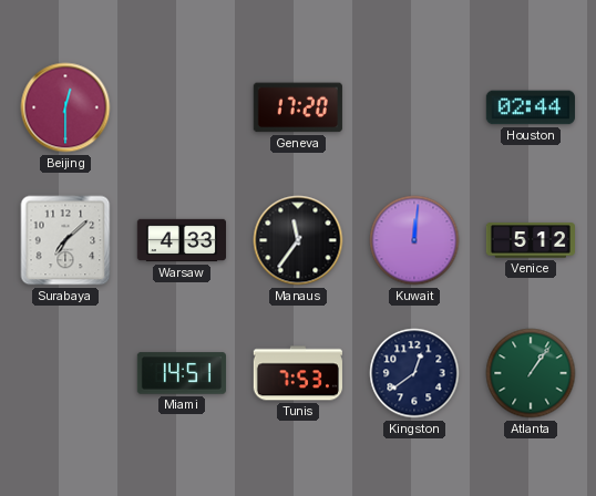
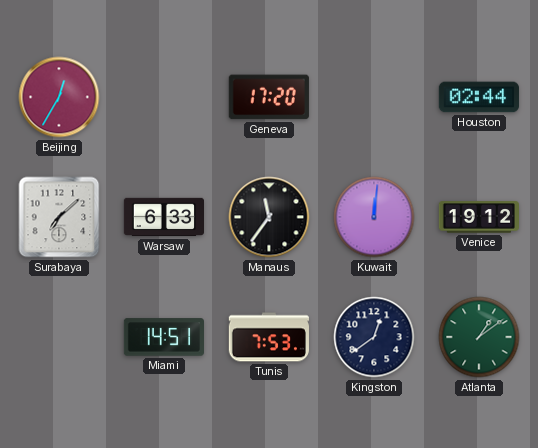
Beijing: 12:30 -> 12:35
Warsaw: 4:33 -> 6:33
Venice: 5:12 -> 19:12
Atlanta: 1:06 -> 1:09
